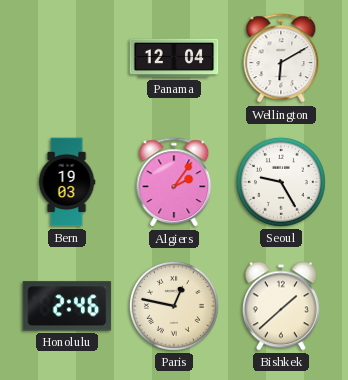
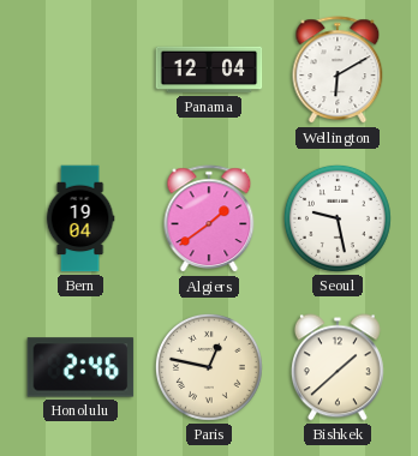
Bern: 19:03 -> 19:04
Algiers: 2:06 -> 1:39
Seoul: 9:25 -> 9:28
